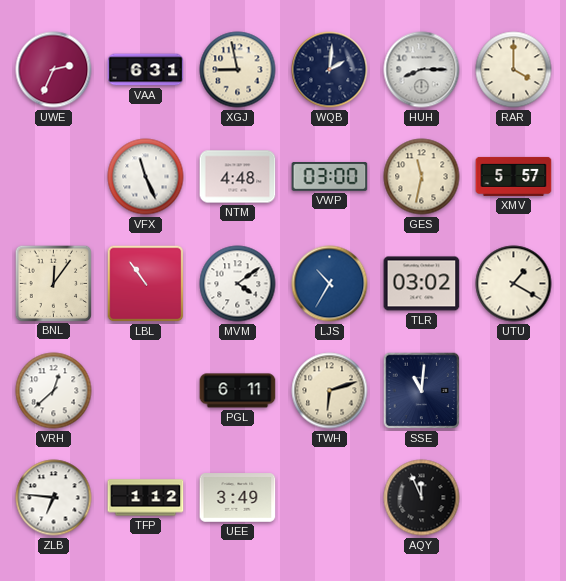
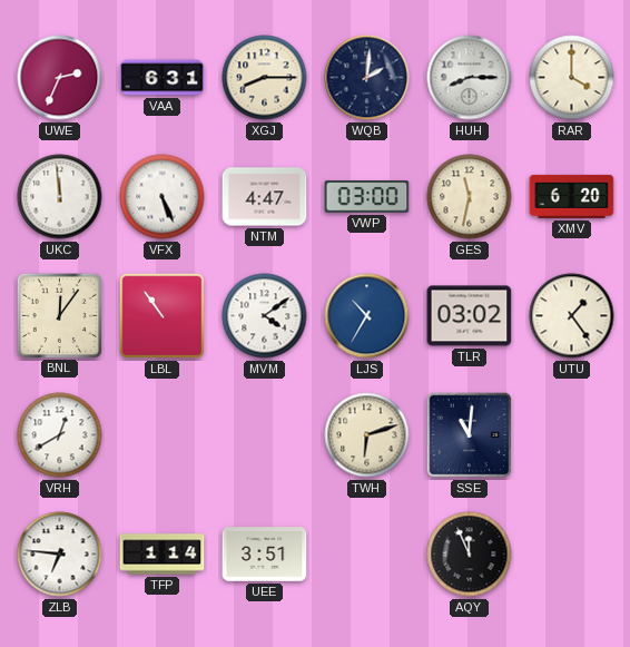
XGJ: 8:58 -> 8:15
UKC: none -> 11:59
VFX: 11:26 -> 5:26
NTM: 4:48 -> 4:47
XMV: 5:57 -> 6:20
UTU: 1:20 -> 1:24
VRH: 12:38 -> 12:40
PGL: 6:11 -> none
TFP: 1:12 -> 1:14
UEE: 3:49 -> 3:51
